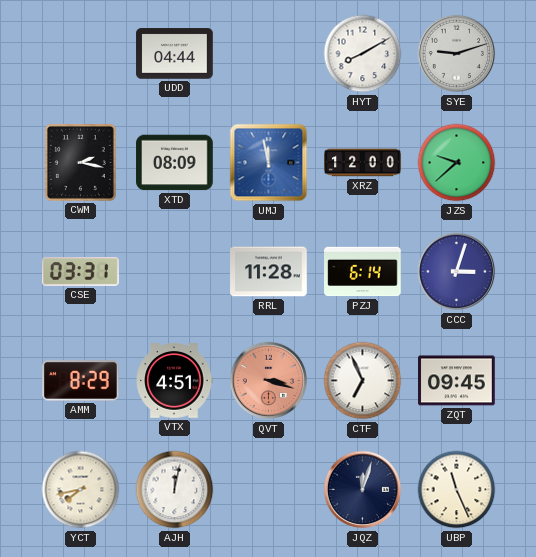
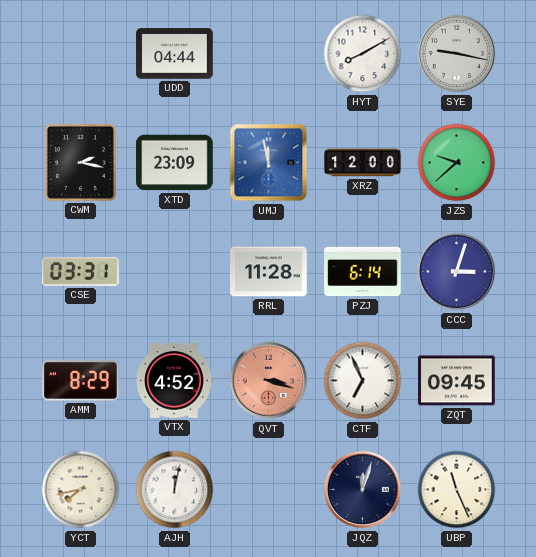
SYE: 9:12 -> 9:17
XTD: 08:09 -> 23:09
VTX: 4:51 -> 4:52
